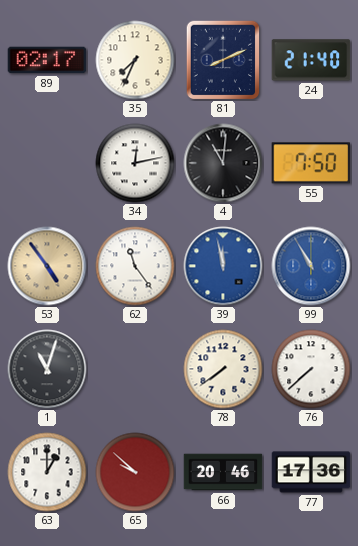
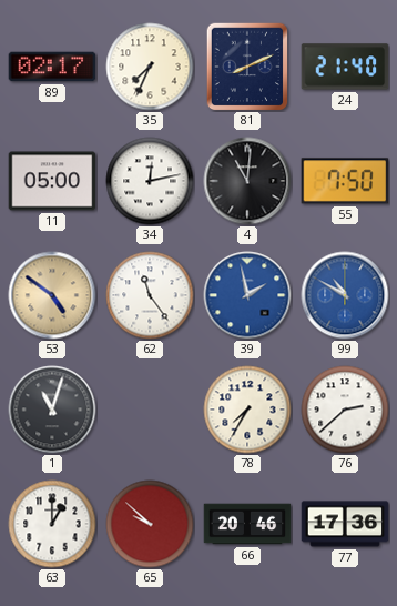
11: none -> 05:00
53: 4:54 -> 4:51
39: 11:58 -> 1:58
99: 10:55 -> 10:50
78: 7:39 -> 7:35
76: 7:38 -> 2:38
